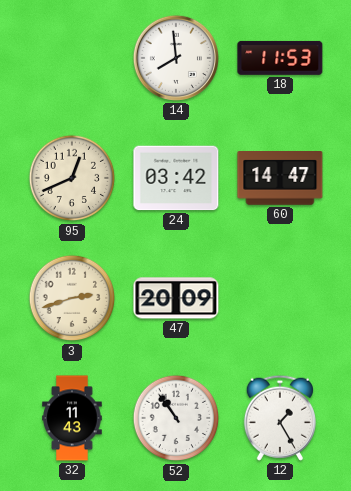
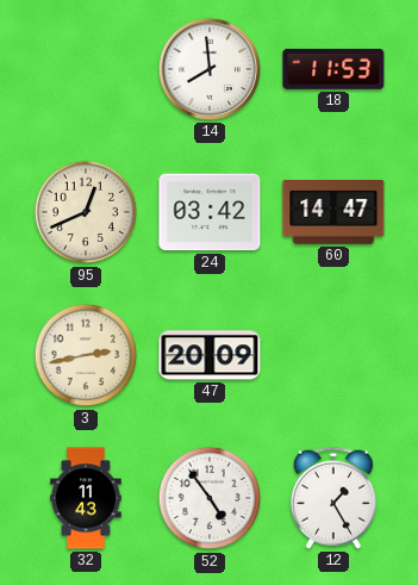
3: 2:42 -> 2:43
52: 10:54 -> 4:54
